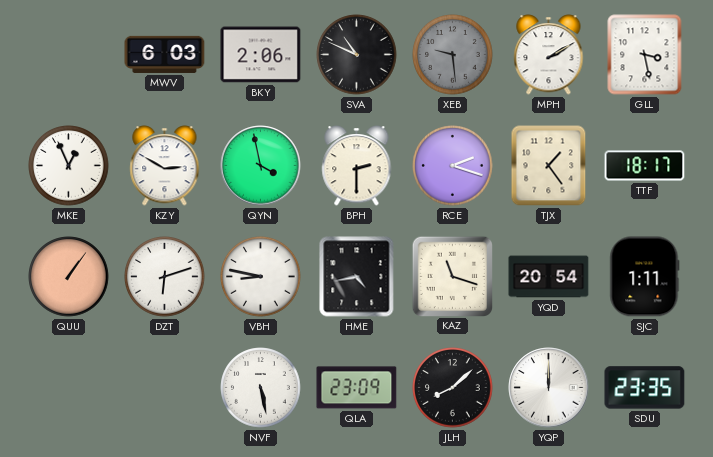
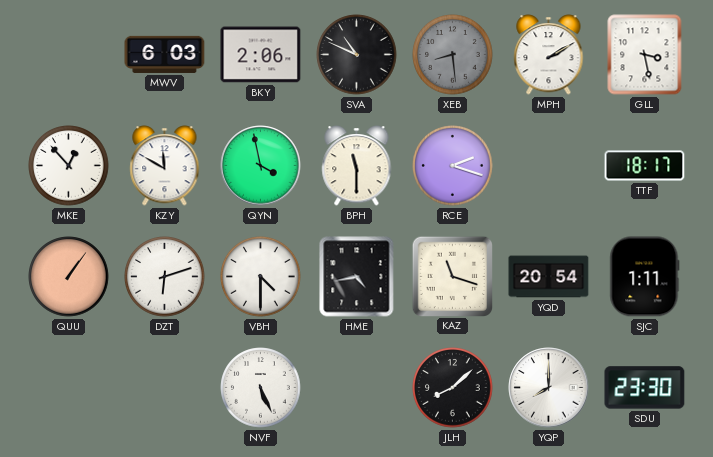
XEB: 9:29 -> 8:29
MKE: 12:56 -> 12:53
KZY: 2:50 -> 11:50
BPH: 2:30 -> 11:30
TJX: 1:24 -> none
VBH: 8:47 -> 4:30
NVF: 5:28 -> 5:26
QLA: 23:09 -> none
YQP: 12:00 -> 8:00
SDU: 23:35 -> 23:30
